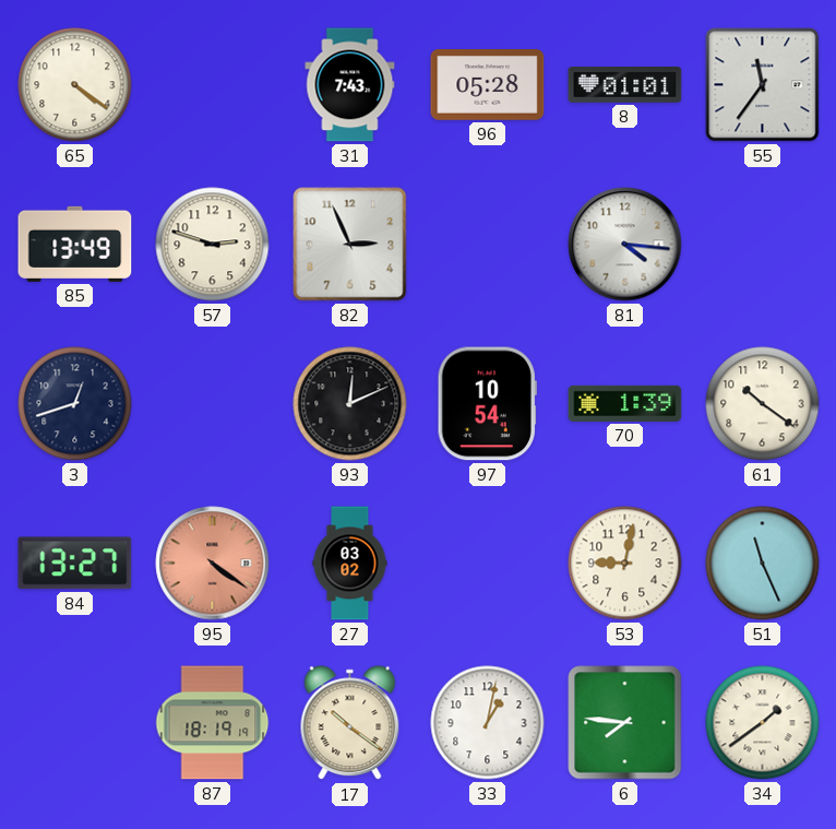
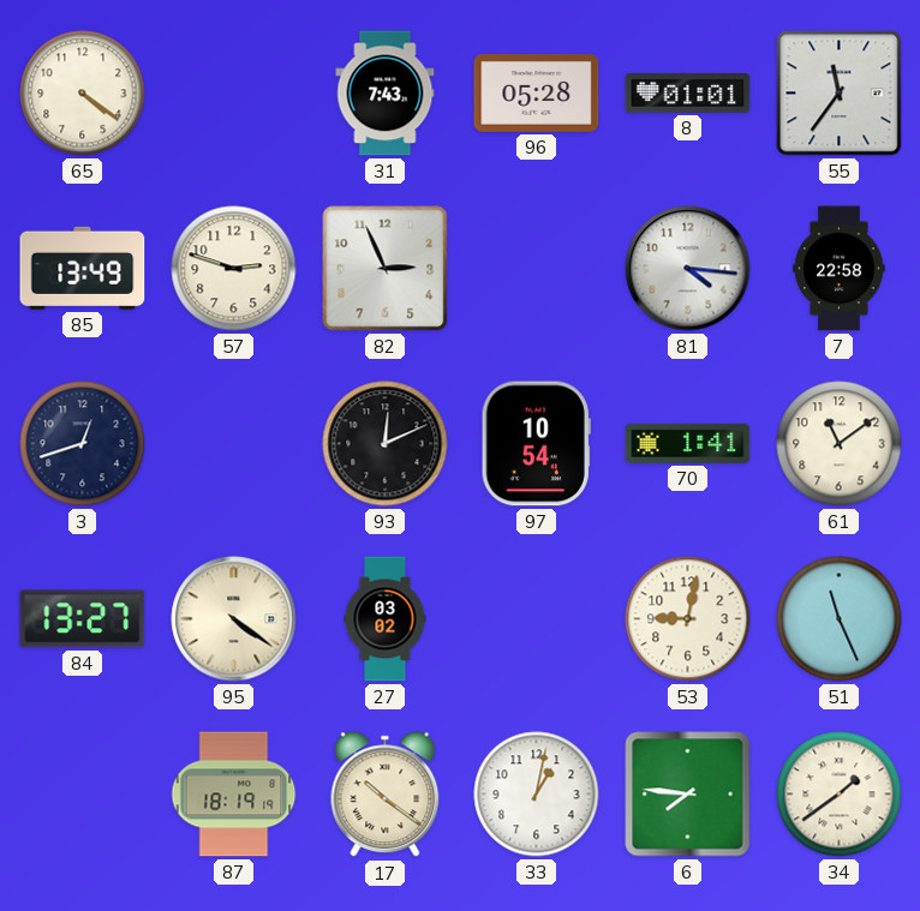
7: none -> 22:58
70: 1:39 -> 1:41
61: 10:21 -> 11:09
95 dial: salmon -> cream
